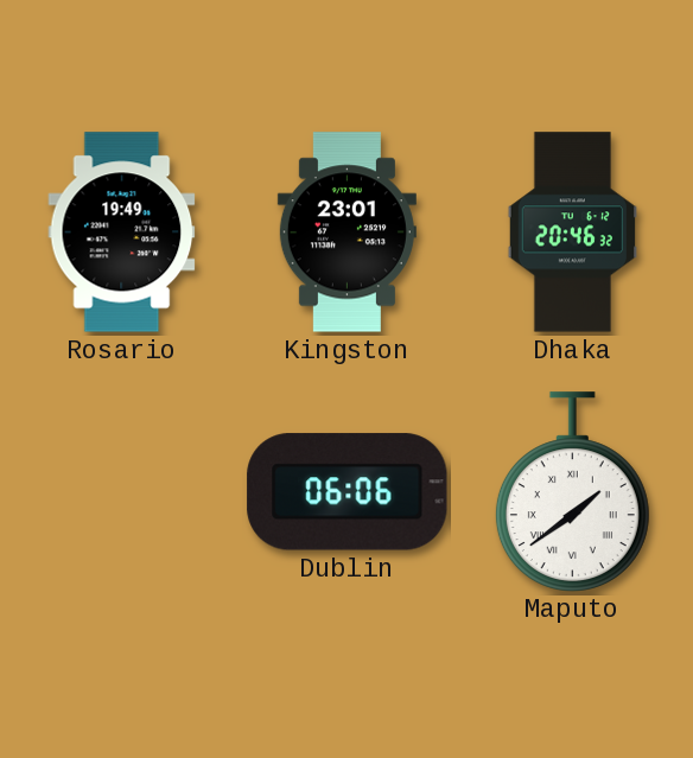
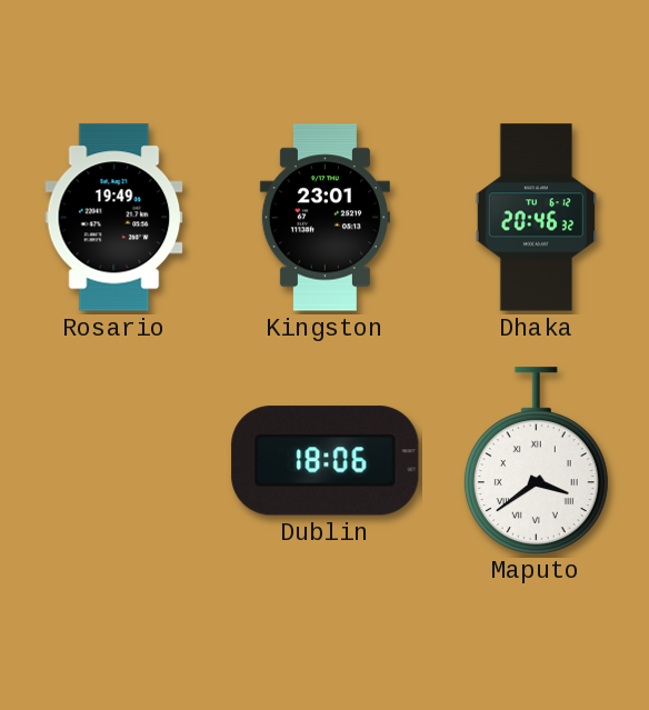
Dublin: 06:06 -> 18:06
Maputo: 1:39 -> 3:39
